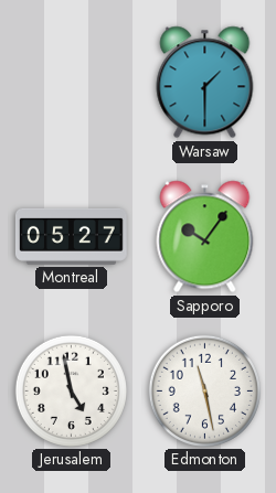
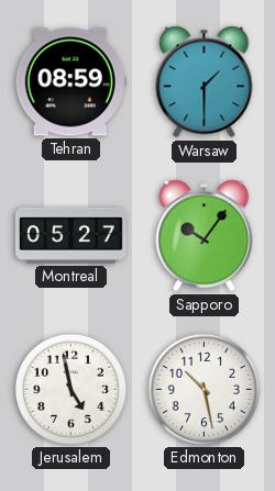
Tehran: none -> 08:59
Edmonton: 11:28 -> 10:28
